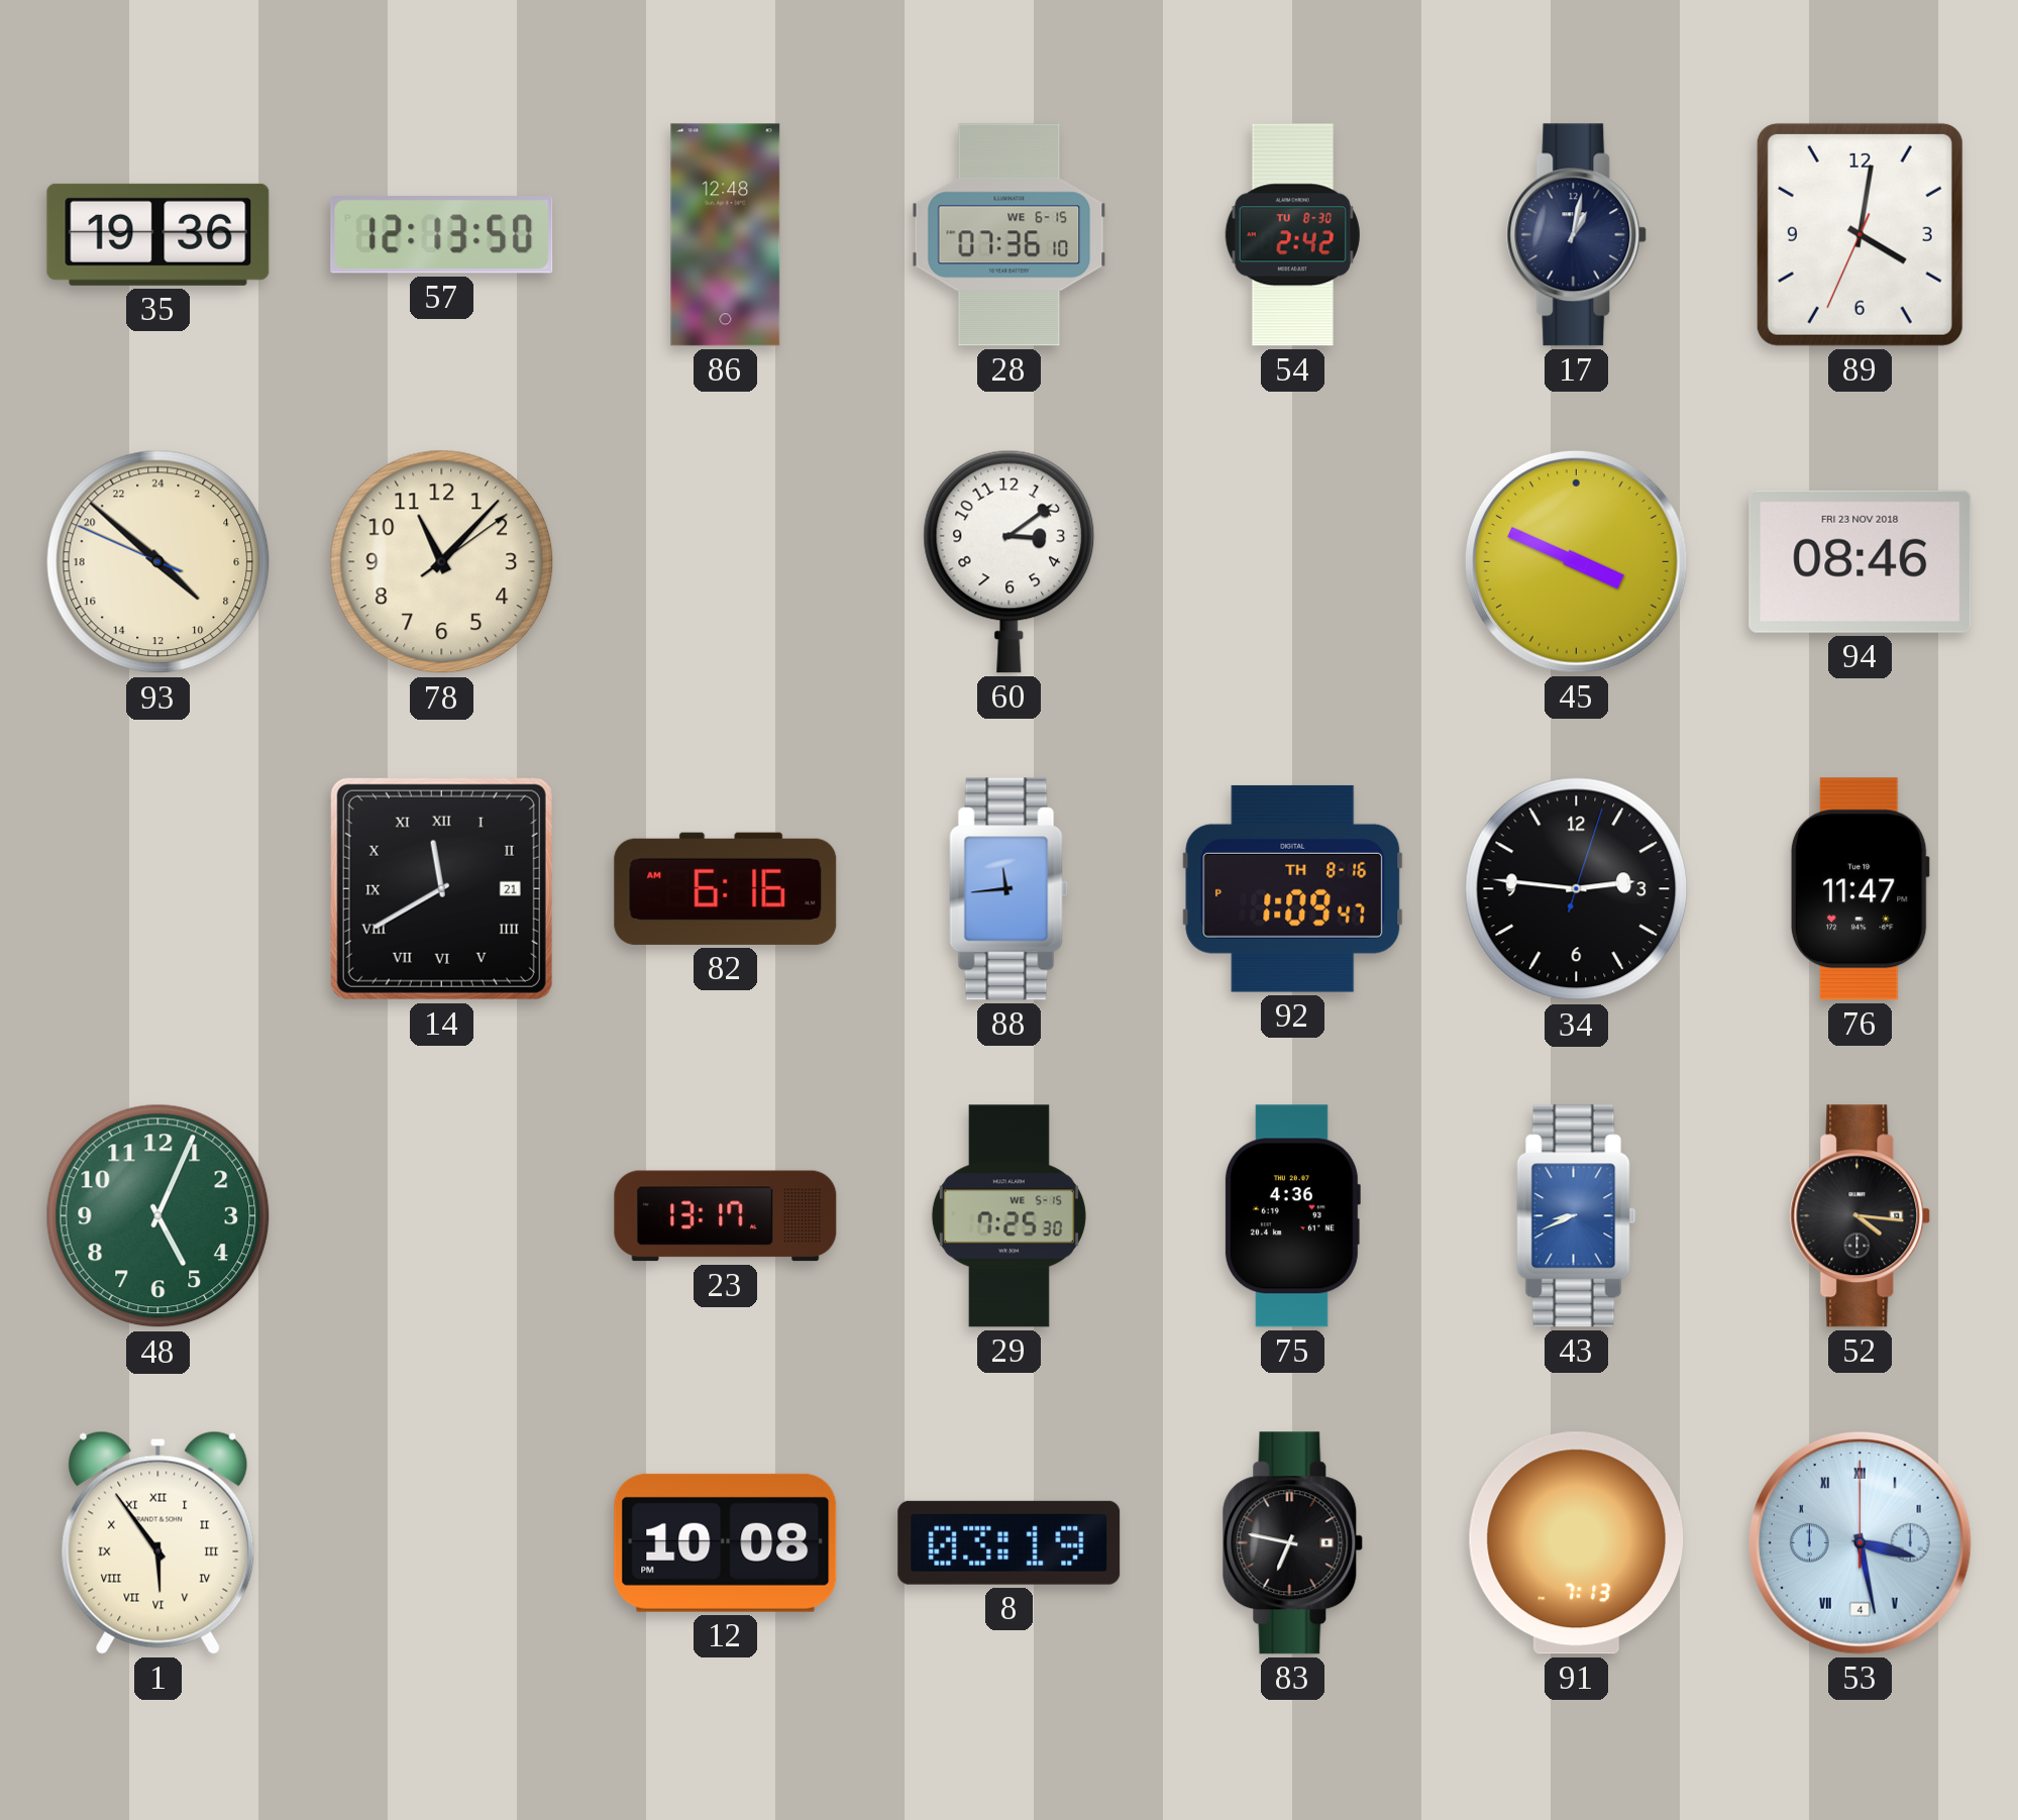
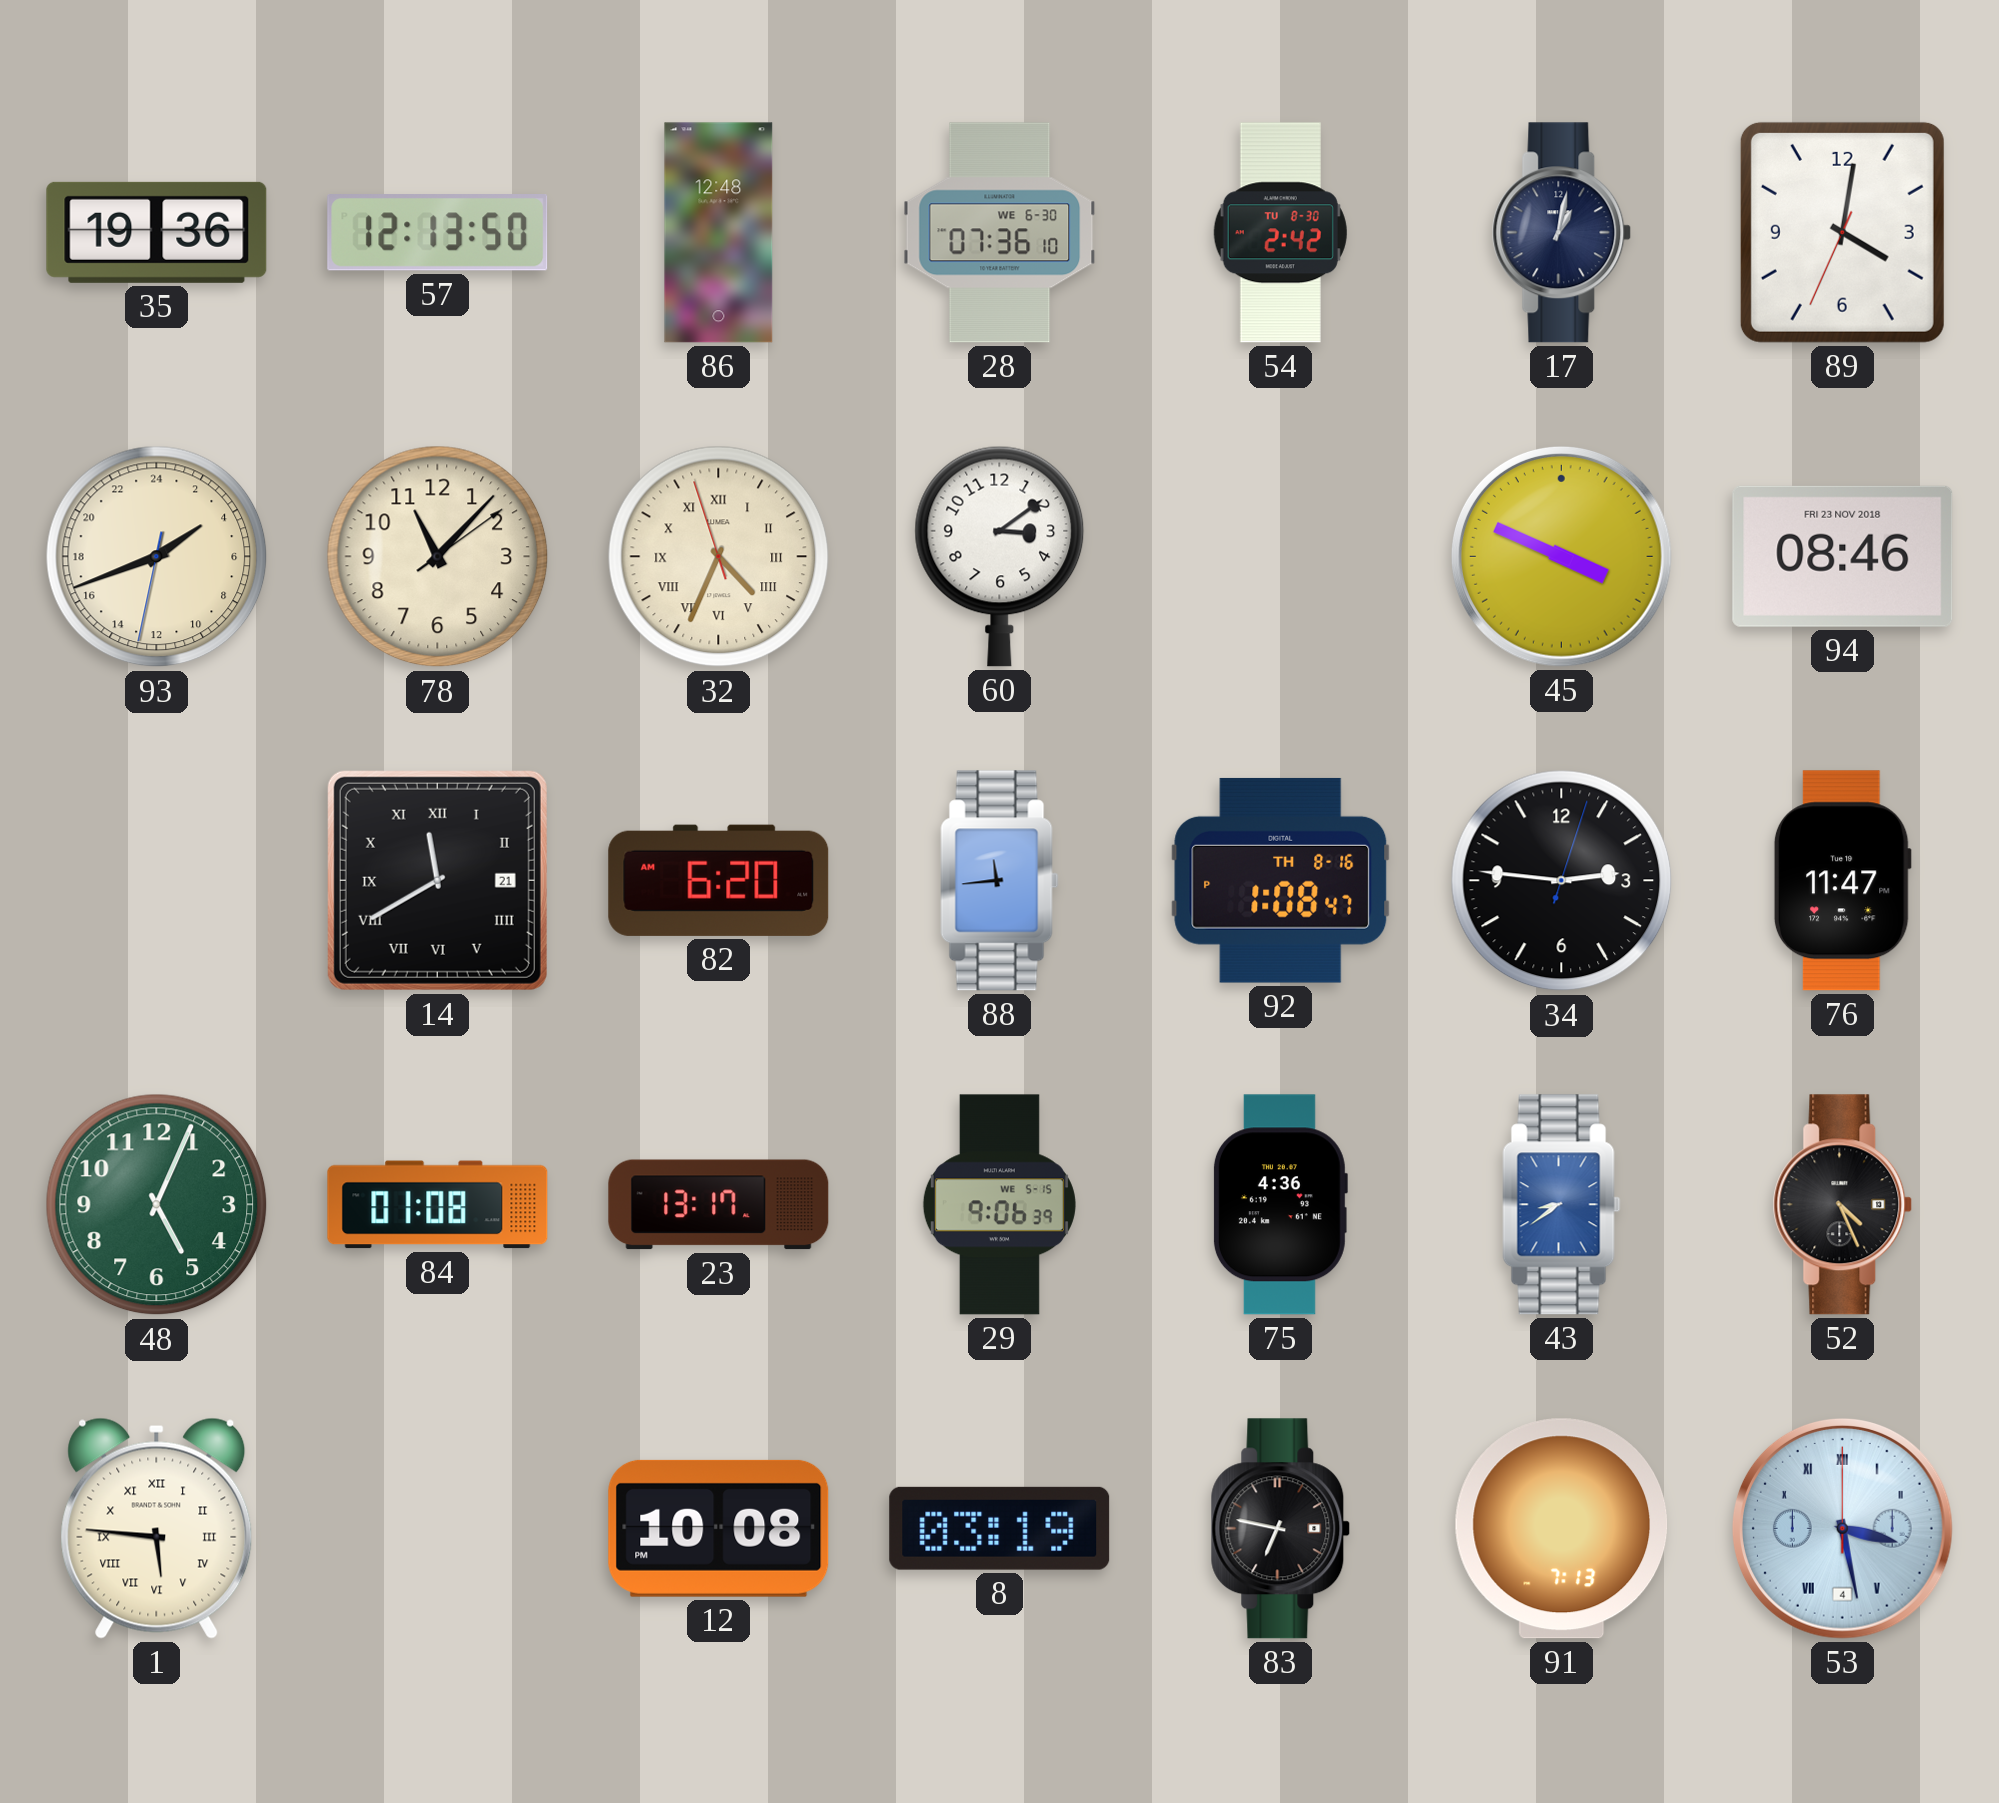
28 date: WE 6-15 -> WE 6-30
93: 8:51 -> 3:41
32: none -> 4:33
82: 6:16 -> 6:20
92: 1:09 -> 1:08
84: none -> 01:08
29: 7:25 -> 9:06
43: 8:41 -> 8:39
52: 4:16 -> 4:26
1: 5:54 -> 5:46
